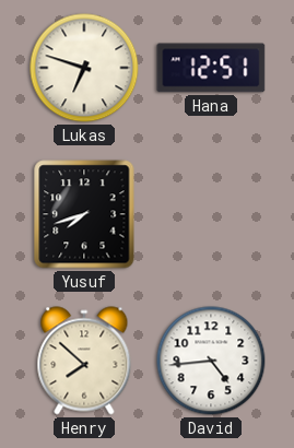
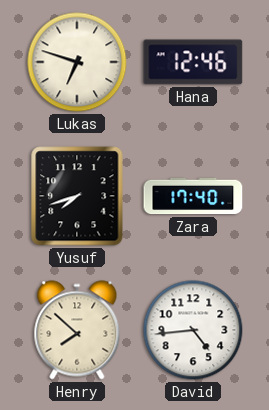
Hana: 12:51 -> 12:46
Zara: none -> 17:40
